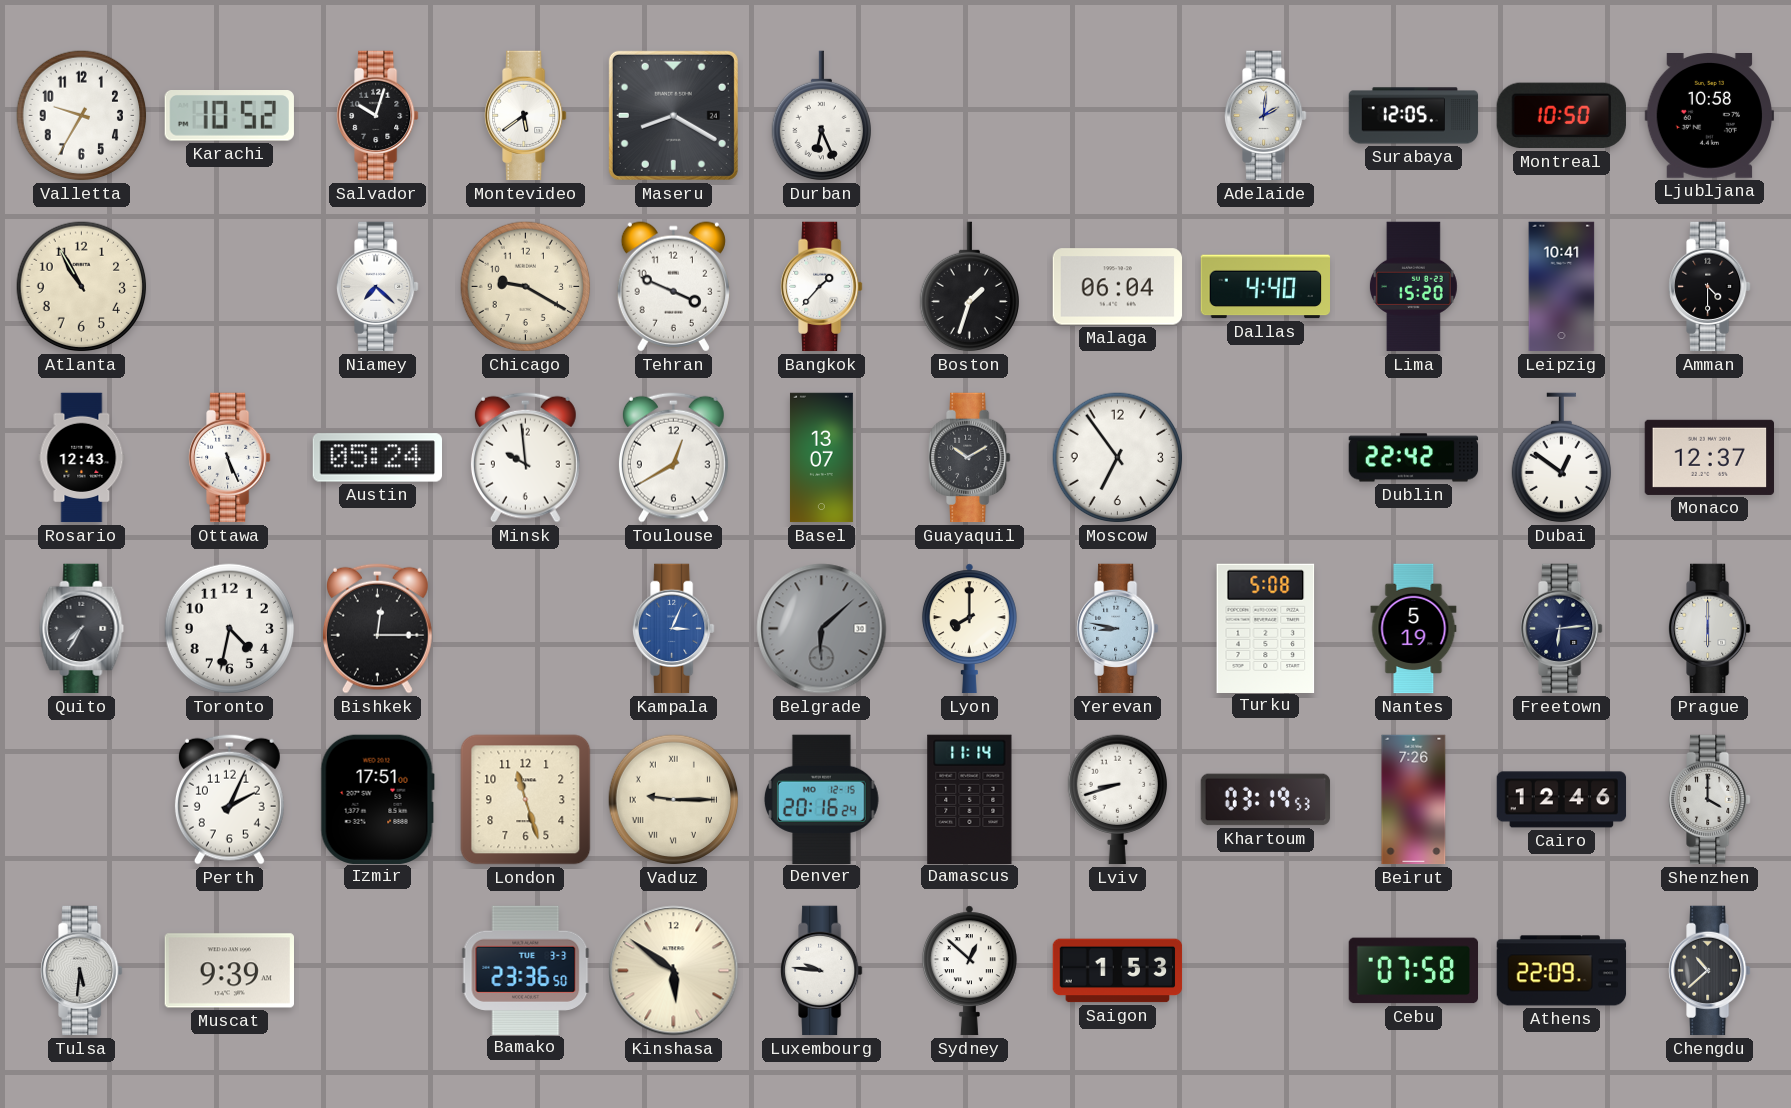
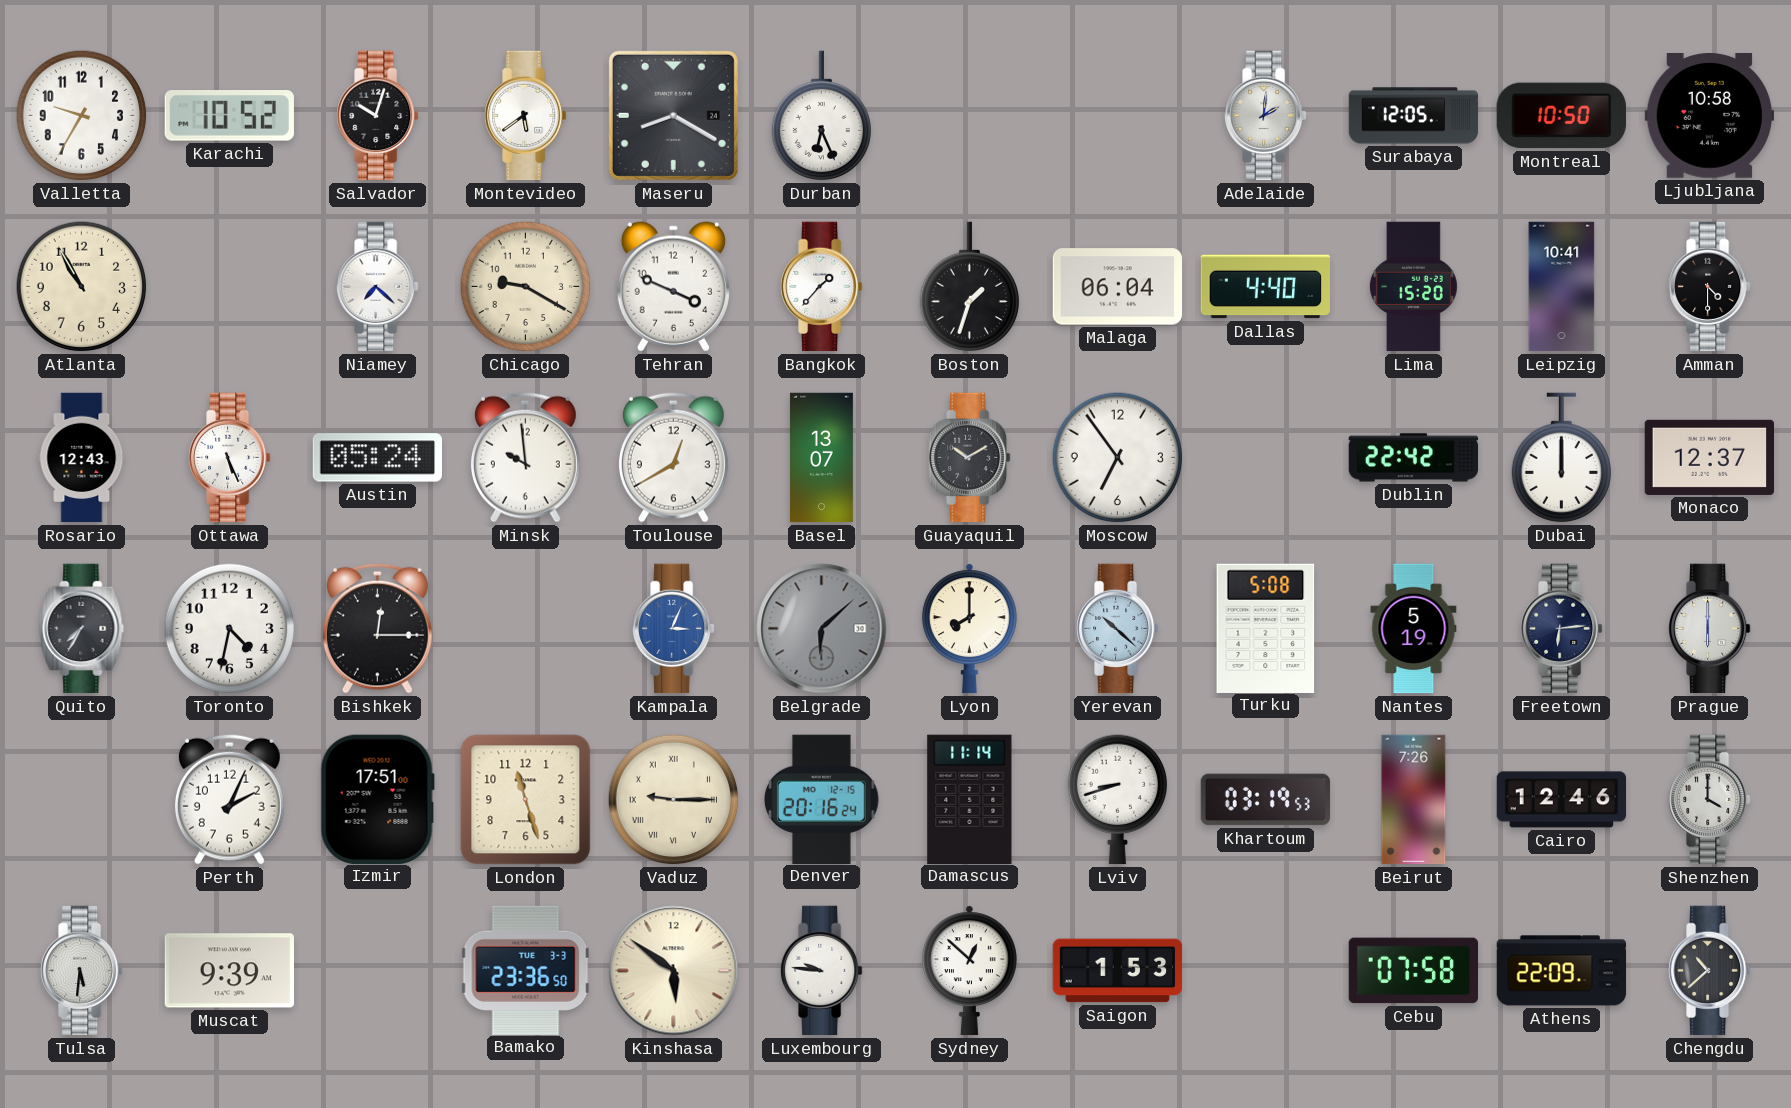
Dubai: 12:51 -> 12:00
Yerevan: 8:47 -> 10:22
